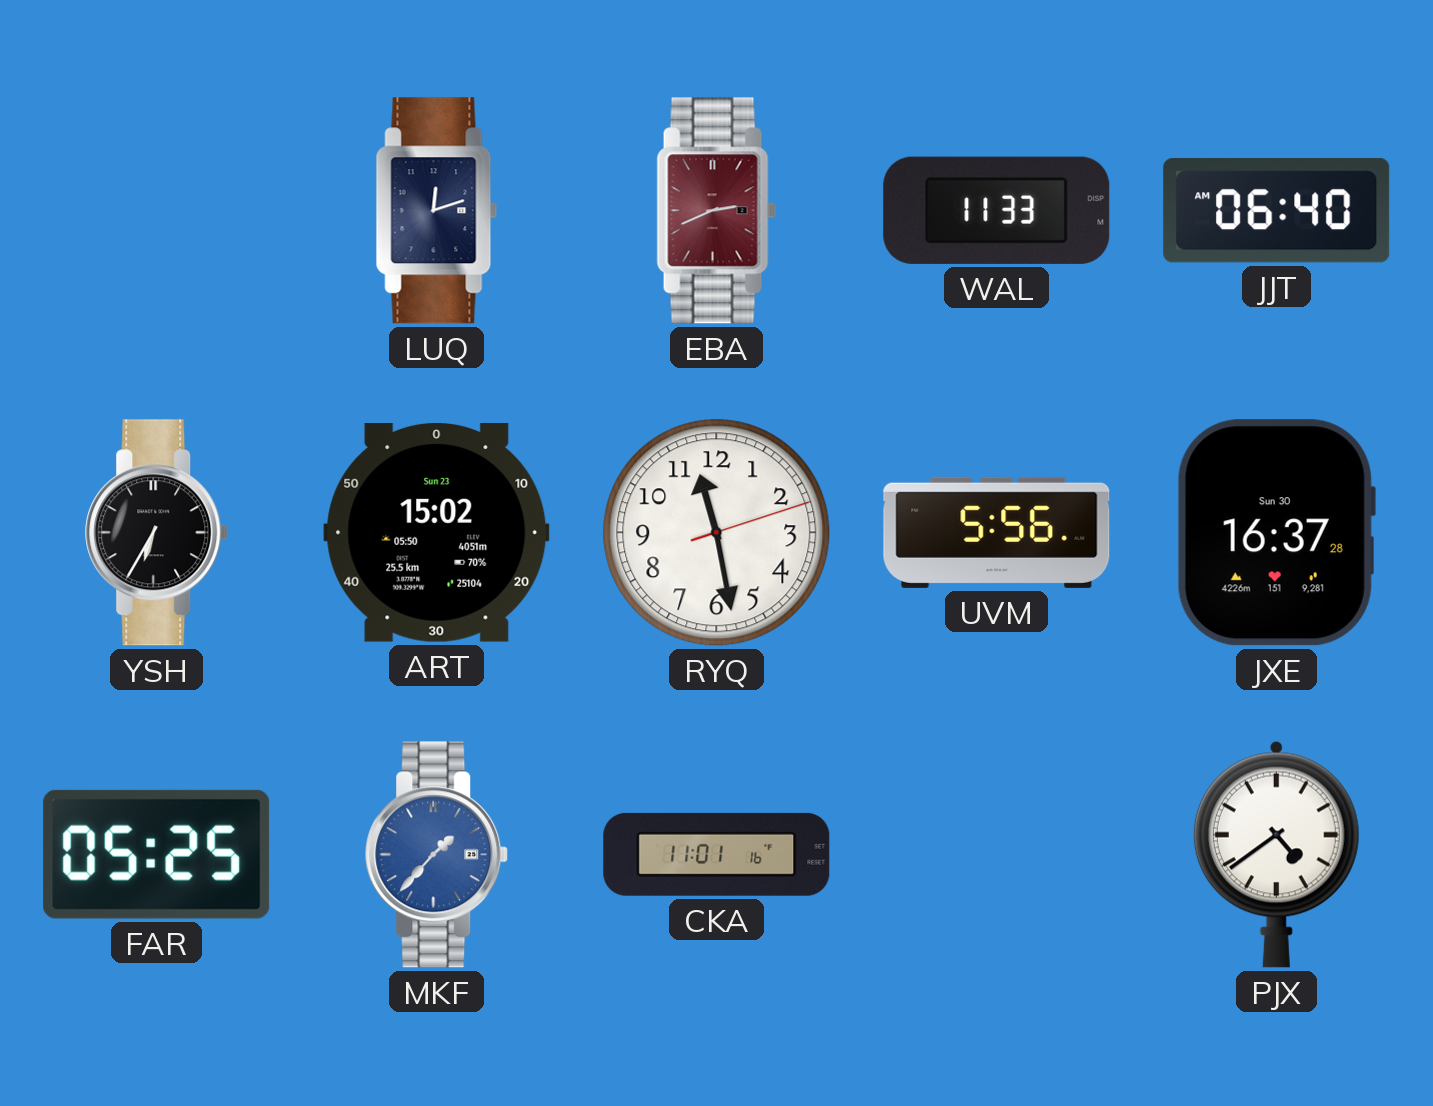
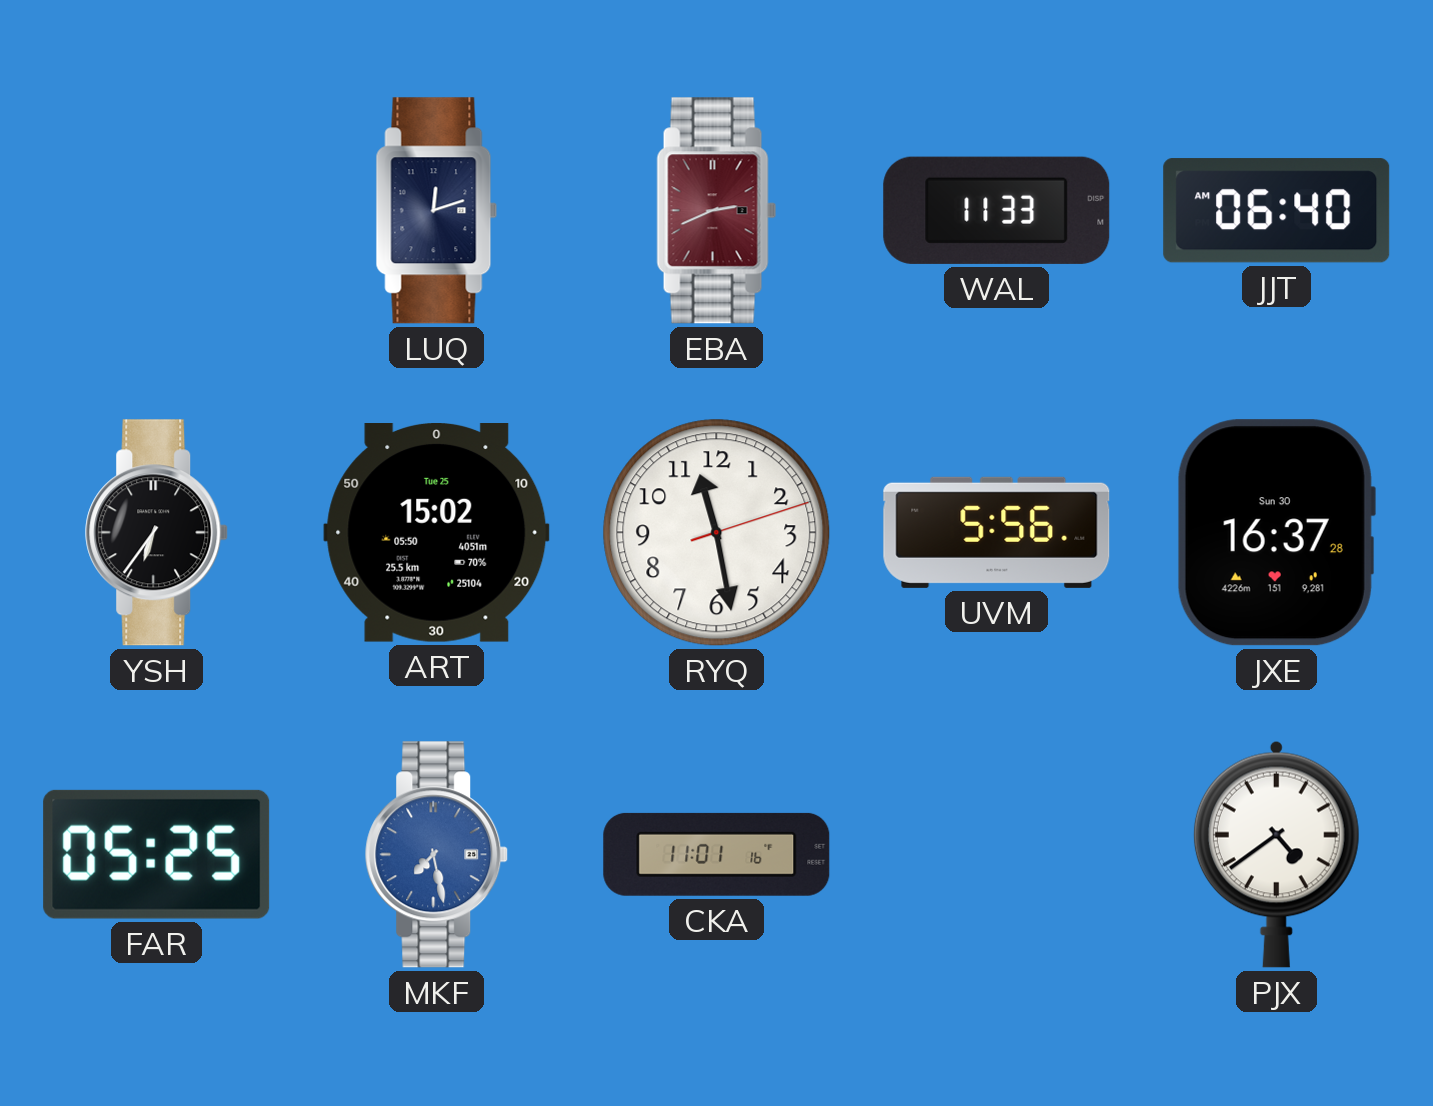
YSH: 6:35 -> 6:36
ART date: Sun 23 -> Tue 25
MKF: 1:37 -> 7:28
